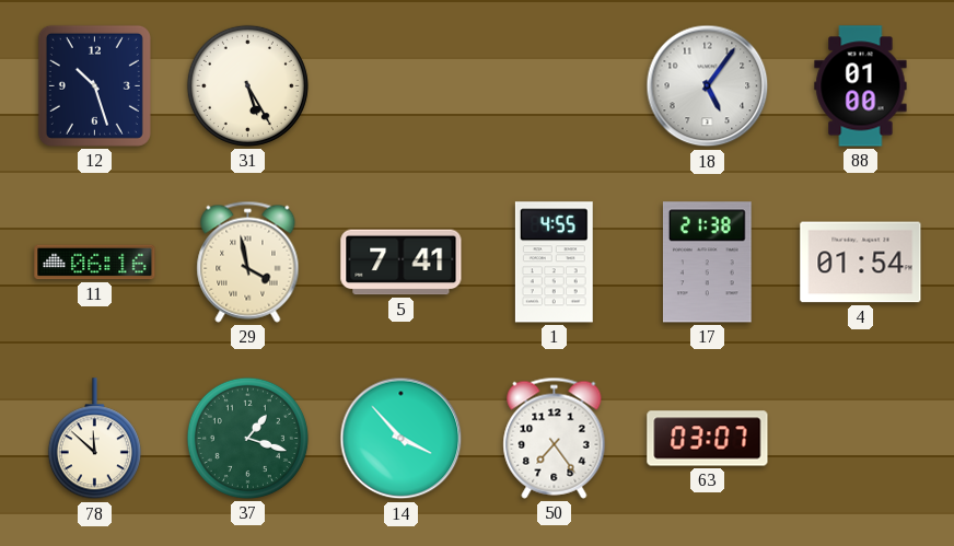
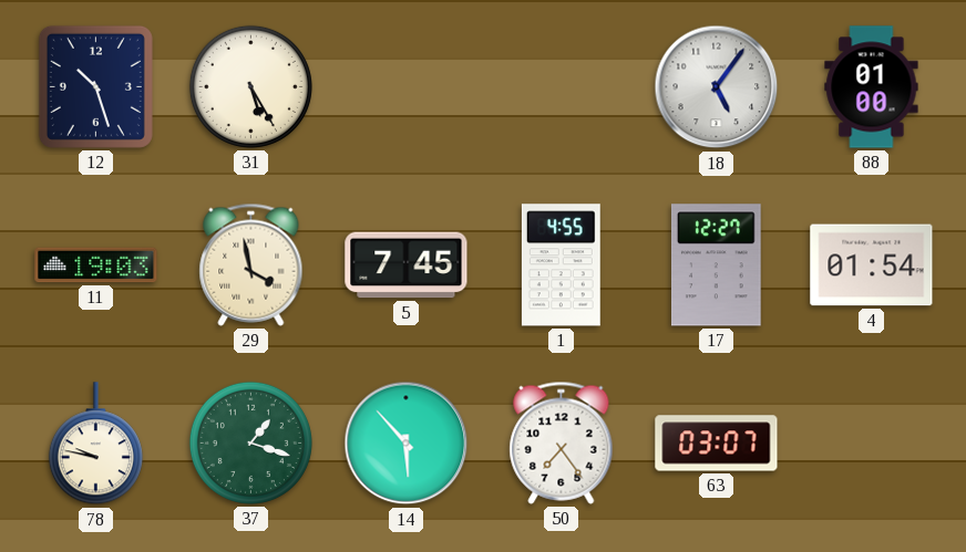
11: 06:16 -> 19:03
5: 7:41 -> 7:45
17: 21:38 -> 12:27
78: 11:52 -> 9:47
14: 3:53 -> 5:53
